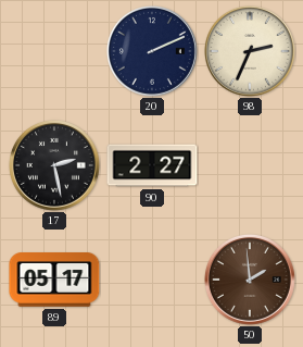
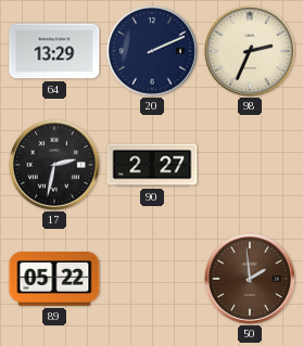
64: none -> 13:29
17: 2:28 -> 2:32
89: 05:17 -> 05:22
